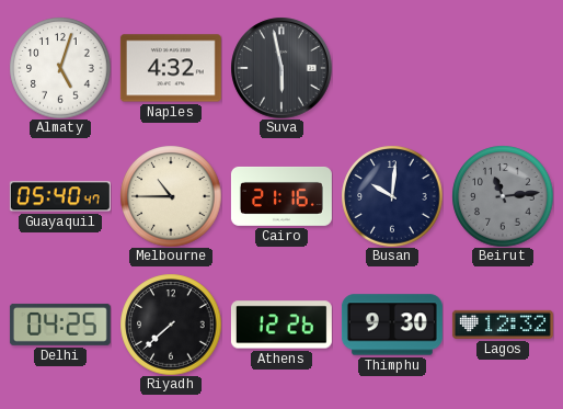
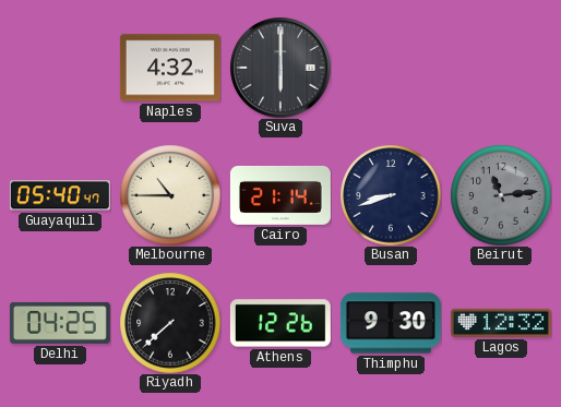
Almaty: 5:03 -> none
Suva: 5:58 -> 6:00
Cairo: 21:16 -> 21:14
Busan: 10:01 -> 8:42
